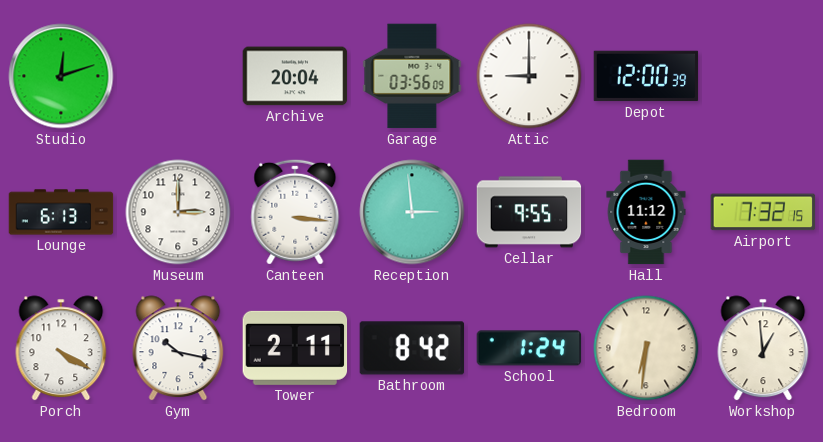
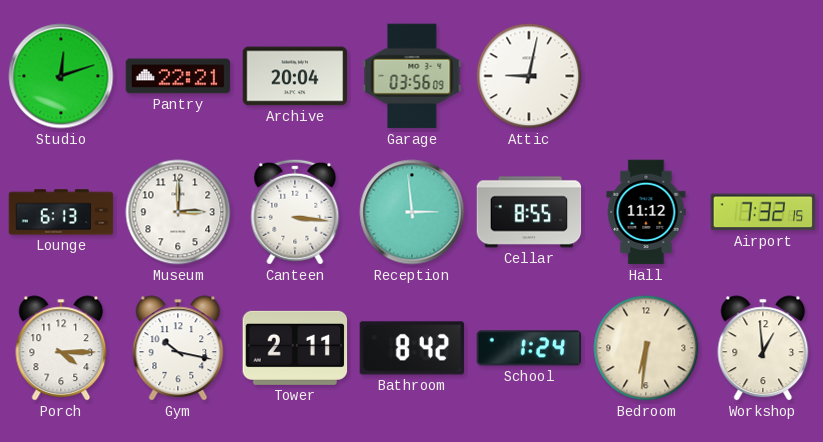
Pantry: none -> 22:21
Attic: 9:00 -> 9:02
Depot: 12:00 -> none
Cellar: 9:55 -> 8:55
Porch: 4:20 -> 4:15
